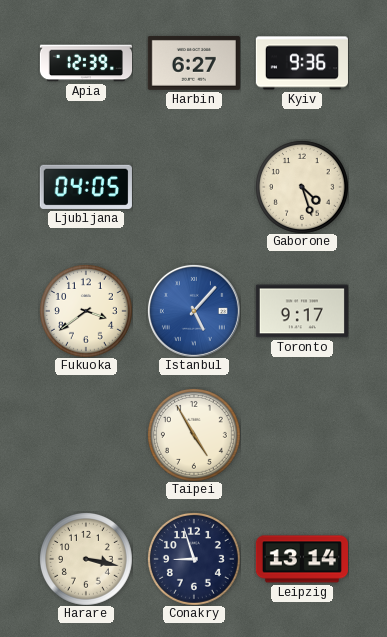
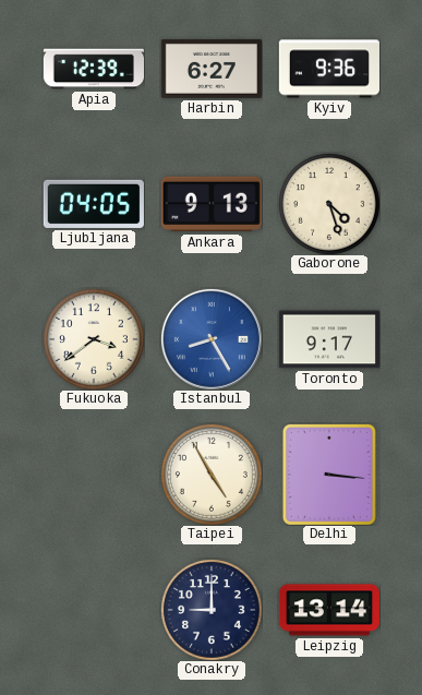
Ankara: none -> 9:13
Istanbul: 5:07 -> 8:25
Delhi: none -> 3:16
Harare: 3:17 -> none
Conakry: 8:57 -> 9:00
